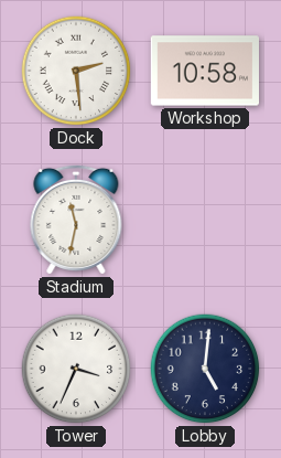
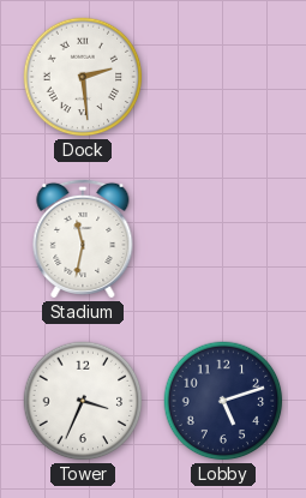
Workshop: 10:58 -> none
Lobby: 5:01 -> 5:12
